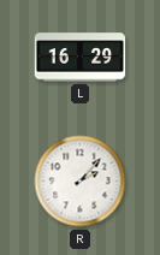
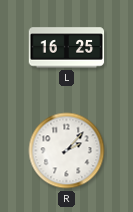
L: 16:29 -> 16:25
